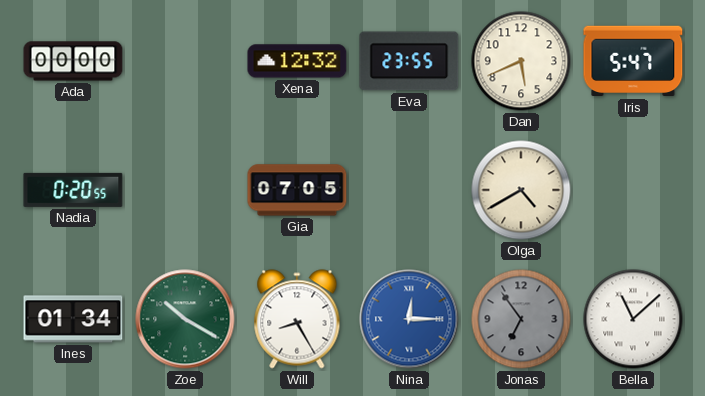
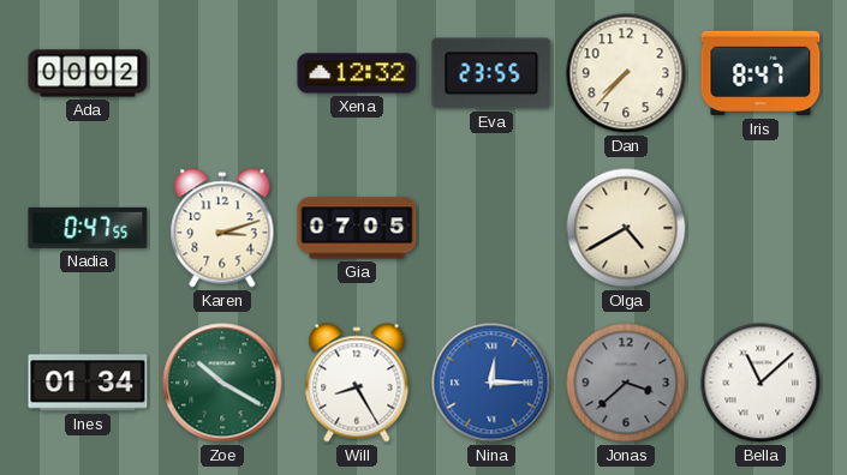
Ada: 00:00 -> 00:02
Dan: 5:41 -> 7:37
Iris: 5:47 -> 8:47
Nadia: 0:20 -> 0:47
Karen: none -> 3:12
Jonas: 6:54 -> 3:38
